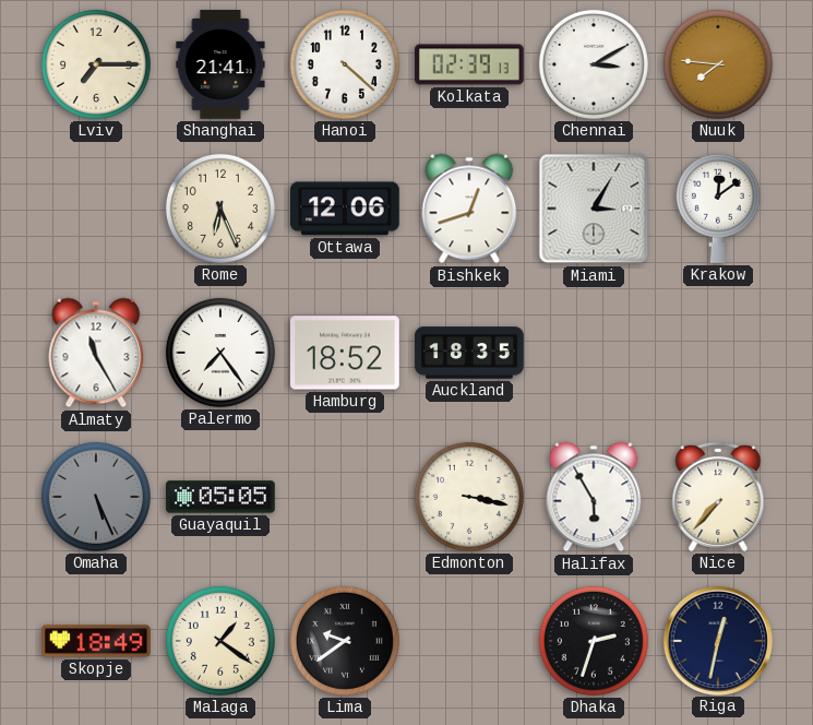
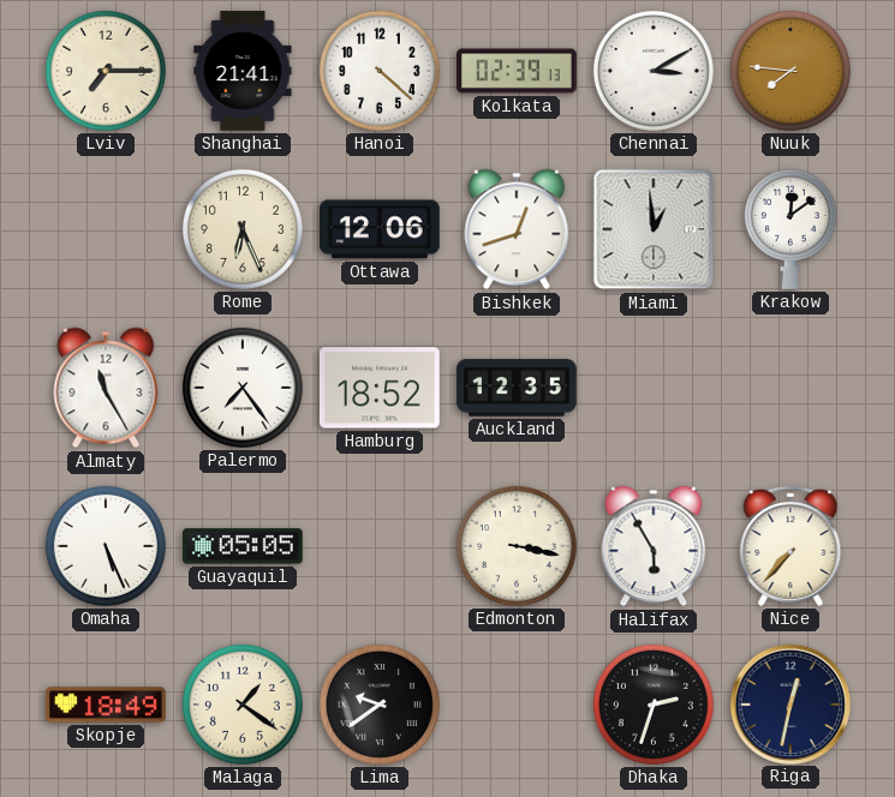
Miami: 3:05 -> 12:59
Auckland: 18:35 -> 12:35
Omaha dial: grey -> white
